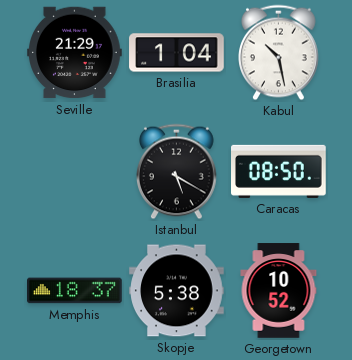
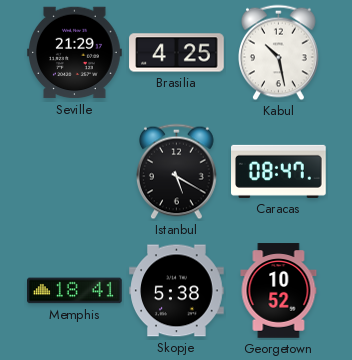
Brasilia: 1:04 -> 4:25
Caracas: 08:50 -> 08:47
Memphis: 18:37 -> 18:41
